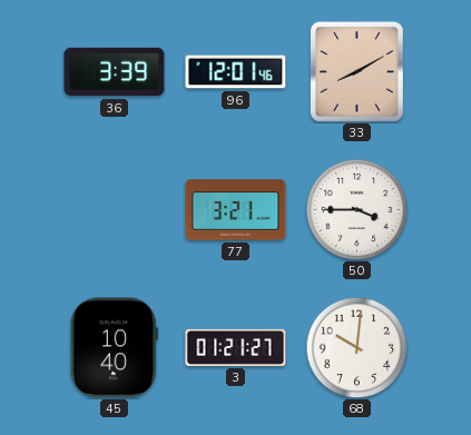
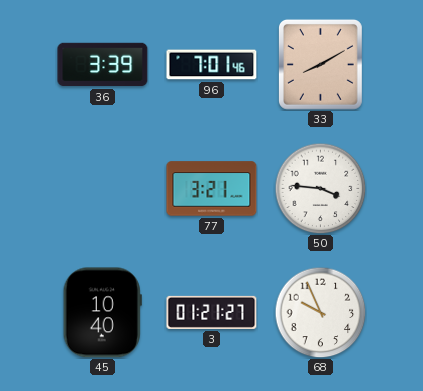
96: 12:01 -> 7:01
50: 3:45 -> 3:46
68: 10:01 -> 9:56
